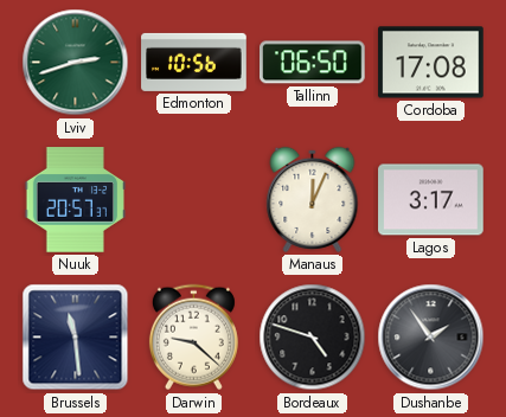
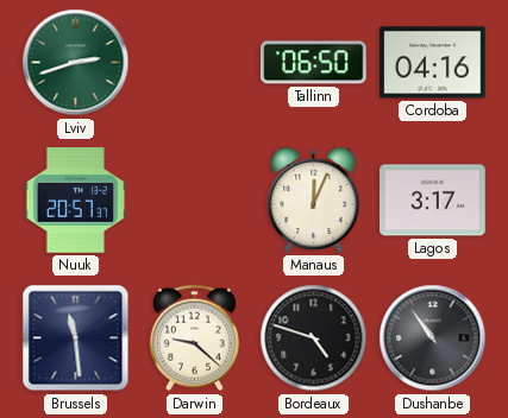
Edmonton: 10:56 -> none
Cordoba: 17:08 -> 04:16
Dushanbe: 1:54 -> 10:54
